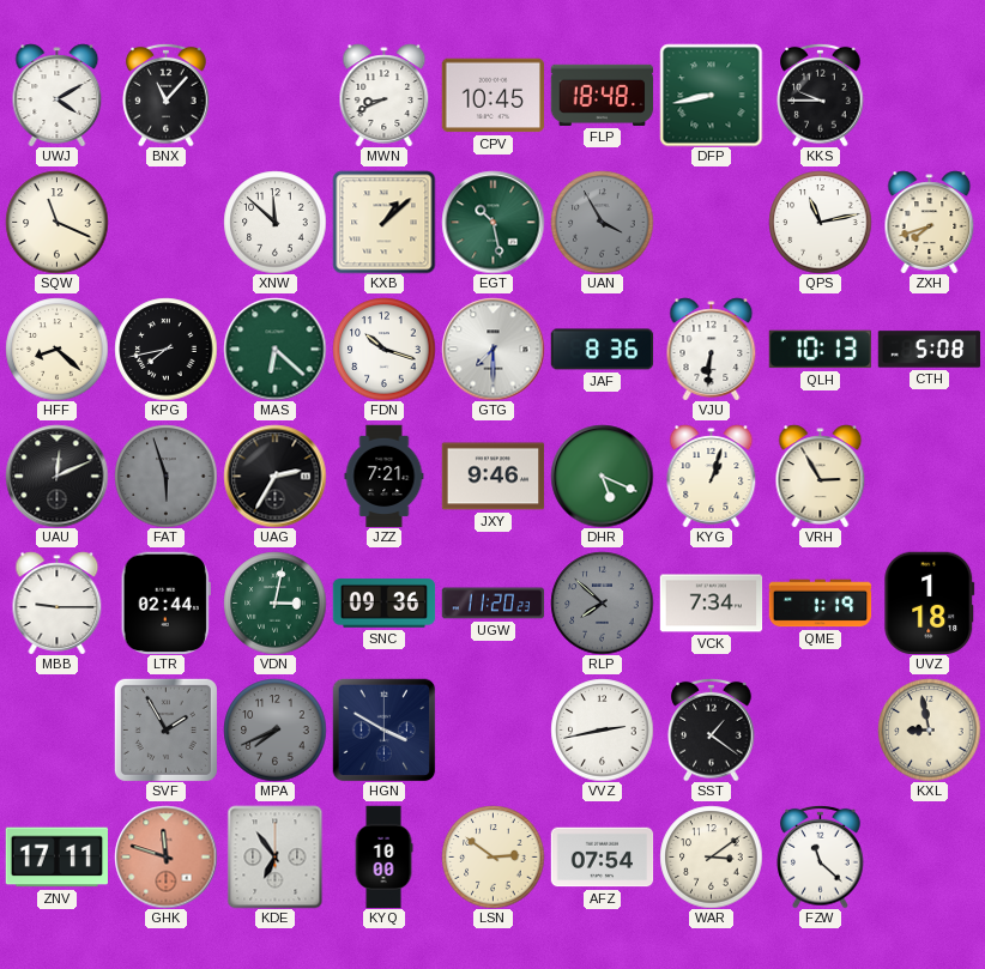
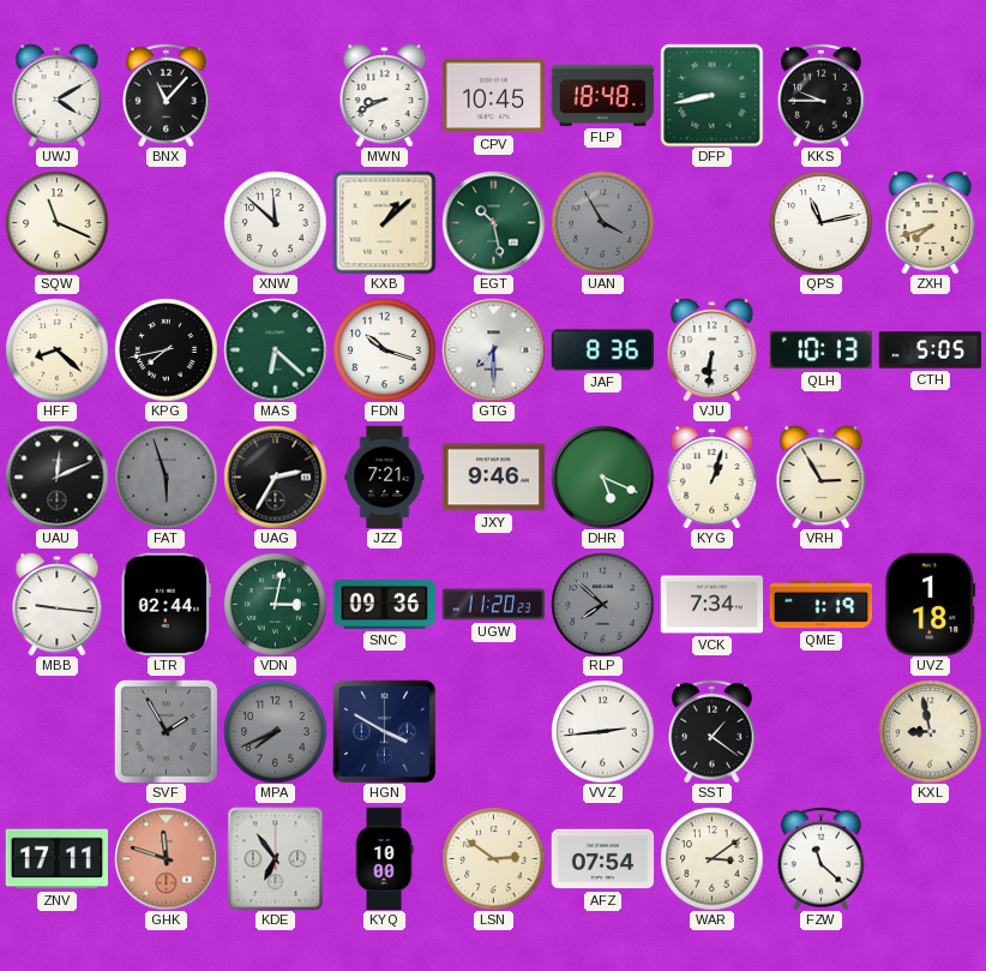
CTH: 5:08 -> 5:05
MBB: 9:15 -> 9:16
VVZ: 2:43 -> 2:44
